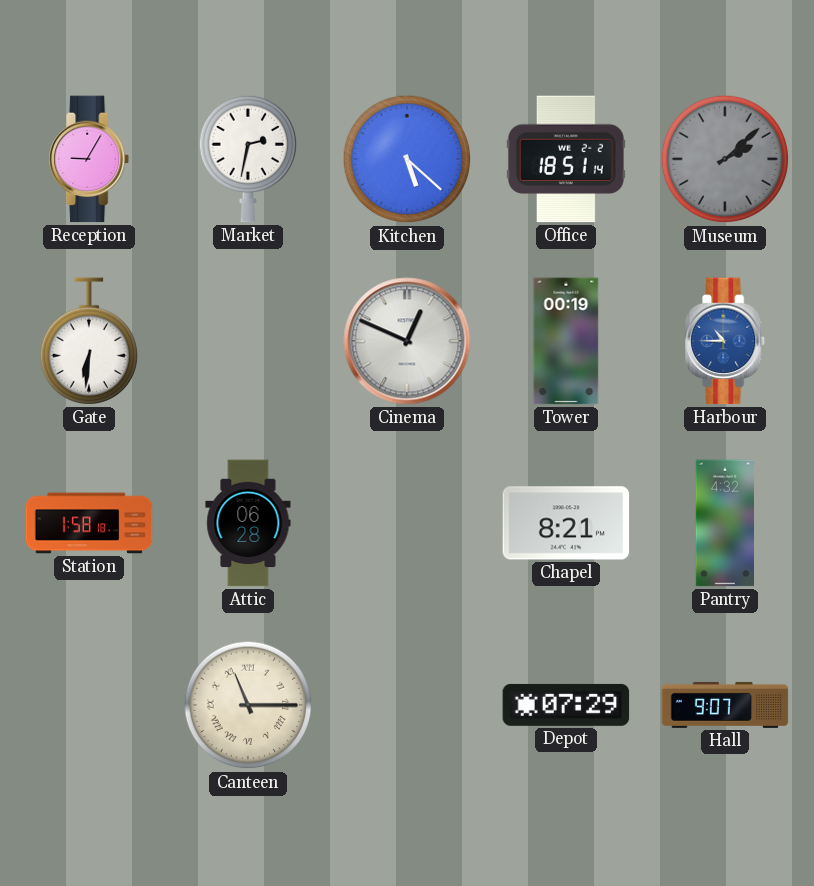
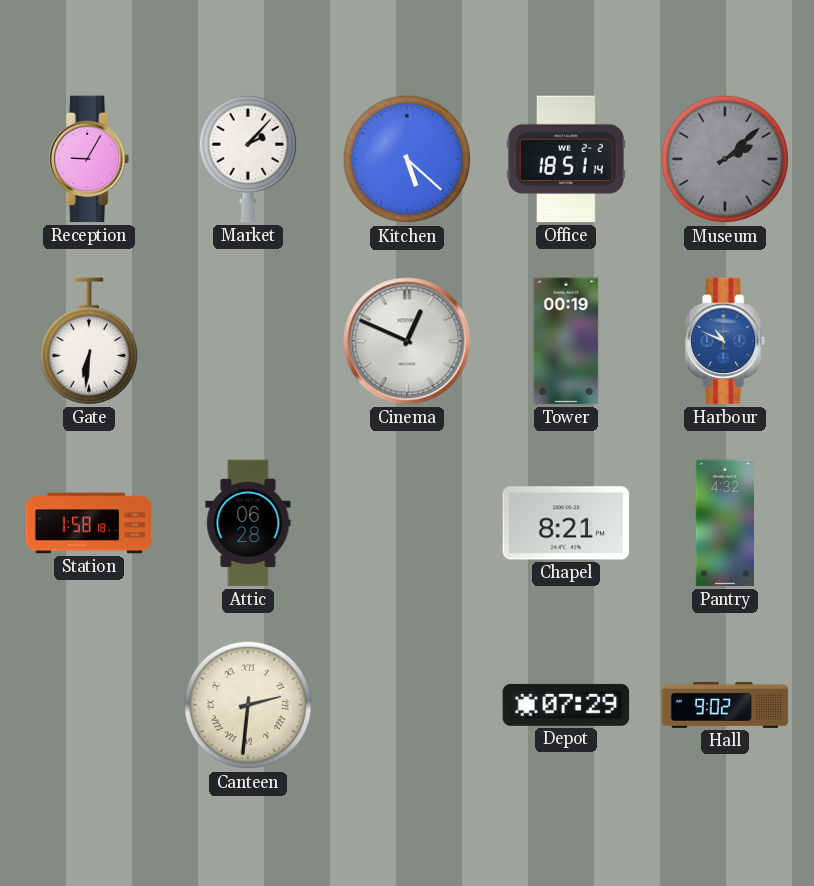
Market: 2:32 -> 2:07
Harbour: 10:45 -> 10:49
Canteen: 11:15 -> 2:31
Hall: 9:07 -> 9:02
